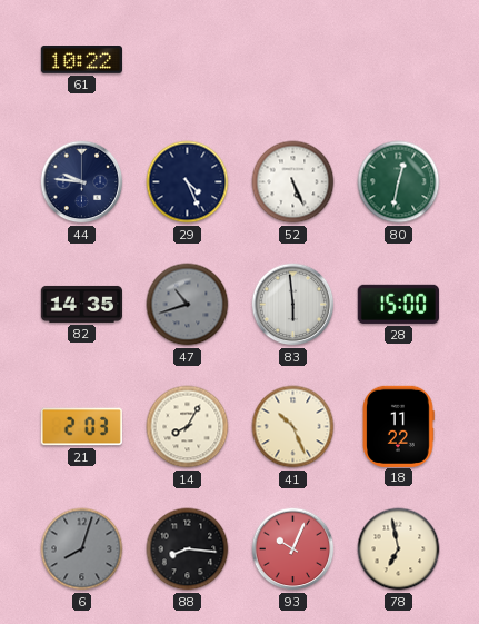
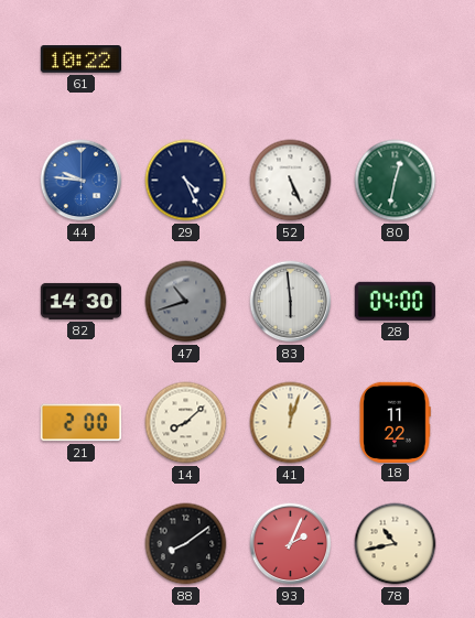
44 dial: navy -> blue
82: 14:35 -> 14:30
28: 15:00 -> 04:00
21: 2:03 -> 2:00
14: 8:05 -> 8:08
41: 10:26 -> 12:03
6: 8:03 -> none
88: 8:16 -> 8:09
93: 10:04 -> 2:04
78: 6:58 -> 10:43
